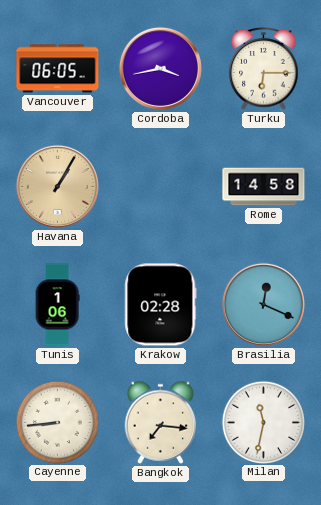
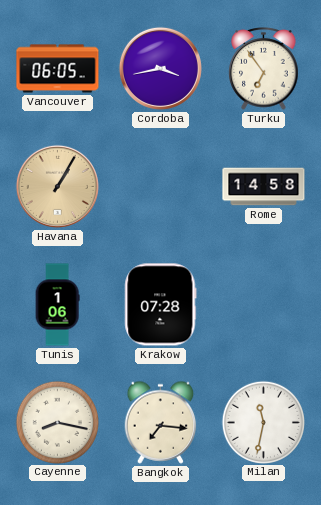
Turku: 6:15 -> 6:54
Krakow: 02:28 -> 07:28
Brasilia: 12:19 -> none
Cayenne: 8:44 -> 8:17
